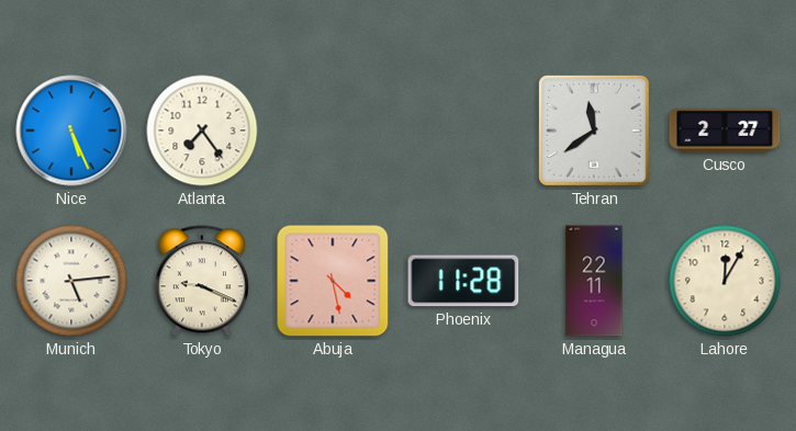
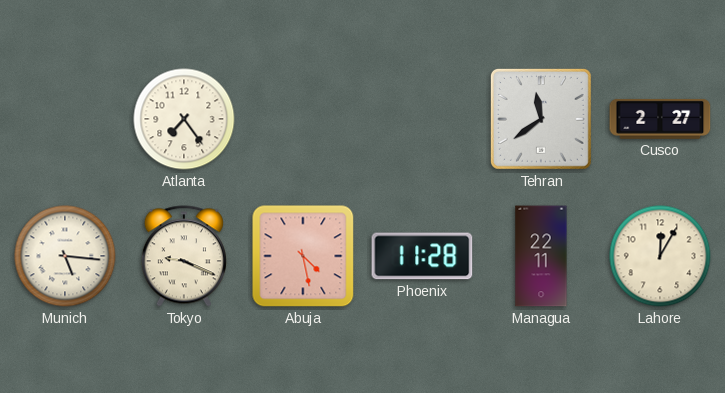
Nice: 5:26 -> none
Munich: 5:14 -> 5:16
